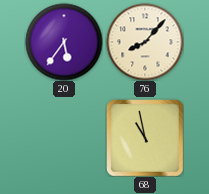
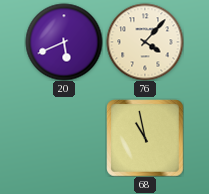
20: 5:36 -> 5:41
76: 8:07 -> 4:07
